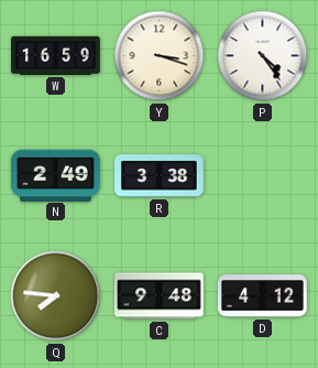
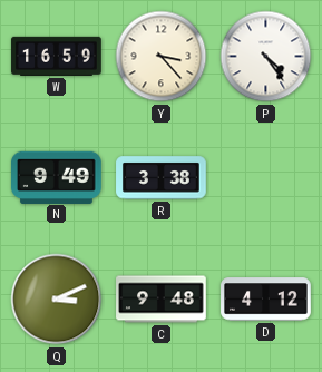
Y: 3:18 -> 3:23
N: 2:49 -> 9:49
Q: 7:46 -> 3:11
